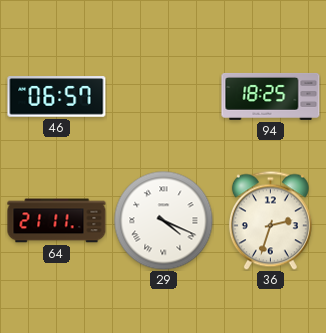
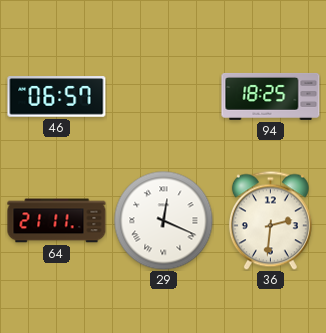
29: 4:19 -> 12:19
36: 2:33 -> 2:31
